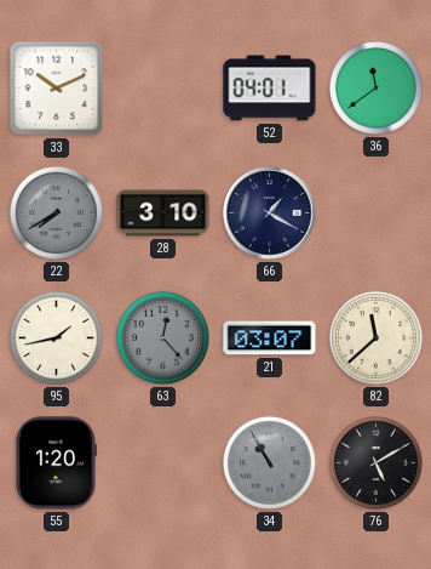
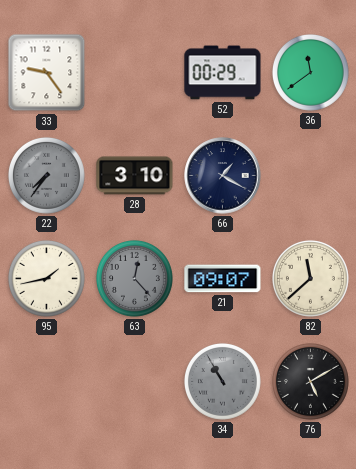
33: 10:11 -> 9:24
52: 04:01 -> 00:29
22: 7:40 -> 7:36
21: 03:07 -> 09:07
55: 1:20 -> none
